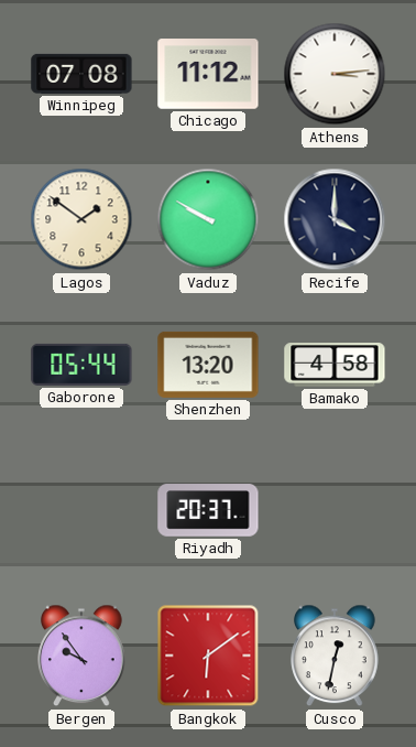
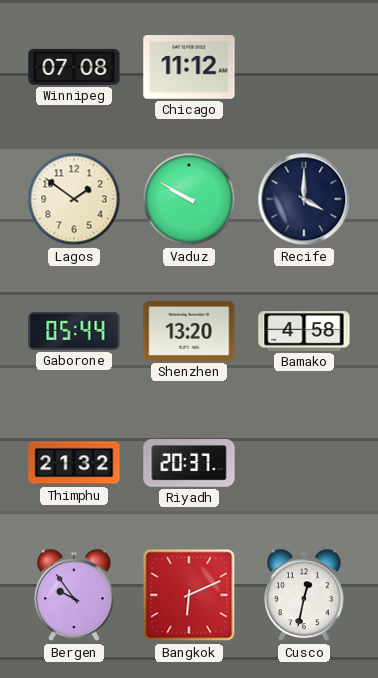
Athens: 3:14 -> none
Thimphu: none -> 21:32
Bangkok: 6:09 -> 6:11
